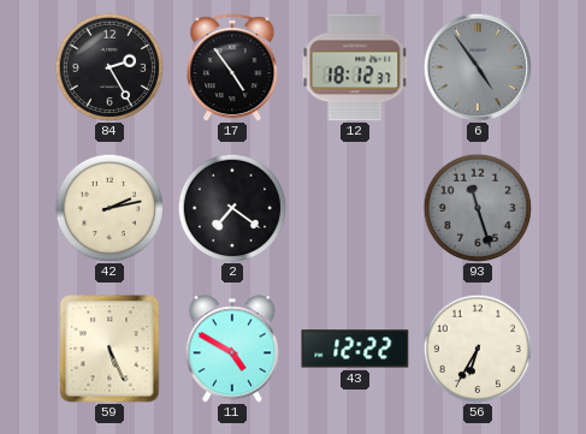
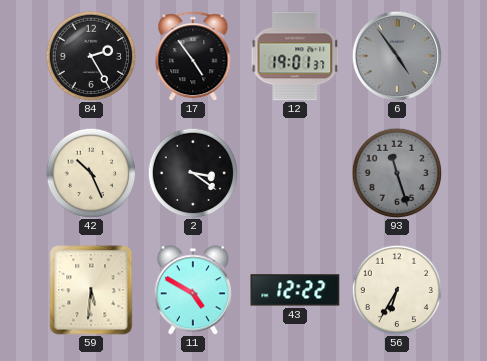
12: 18:12 -> 19:01
42: 2:13 -> 10:26
2: 7:21 -> 3:21
59: 5:26 -> 5:31
